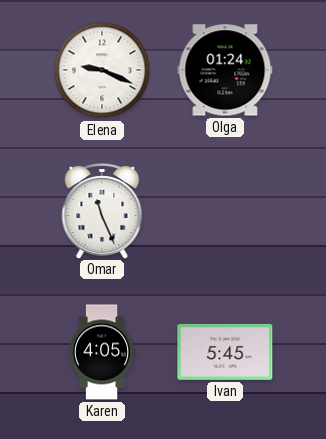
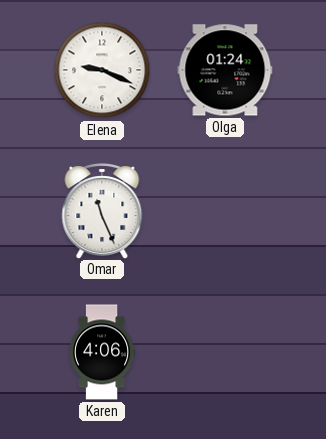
Karen: 4:05 -> 4:06
Ivan: 5:45 -> none
